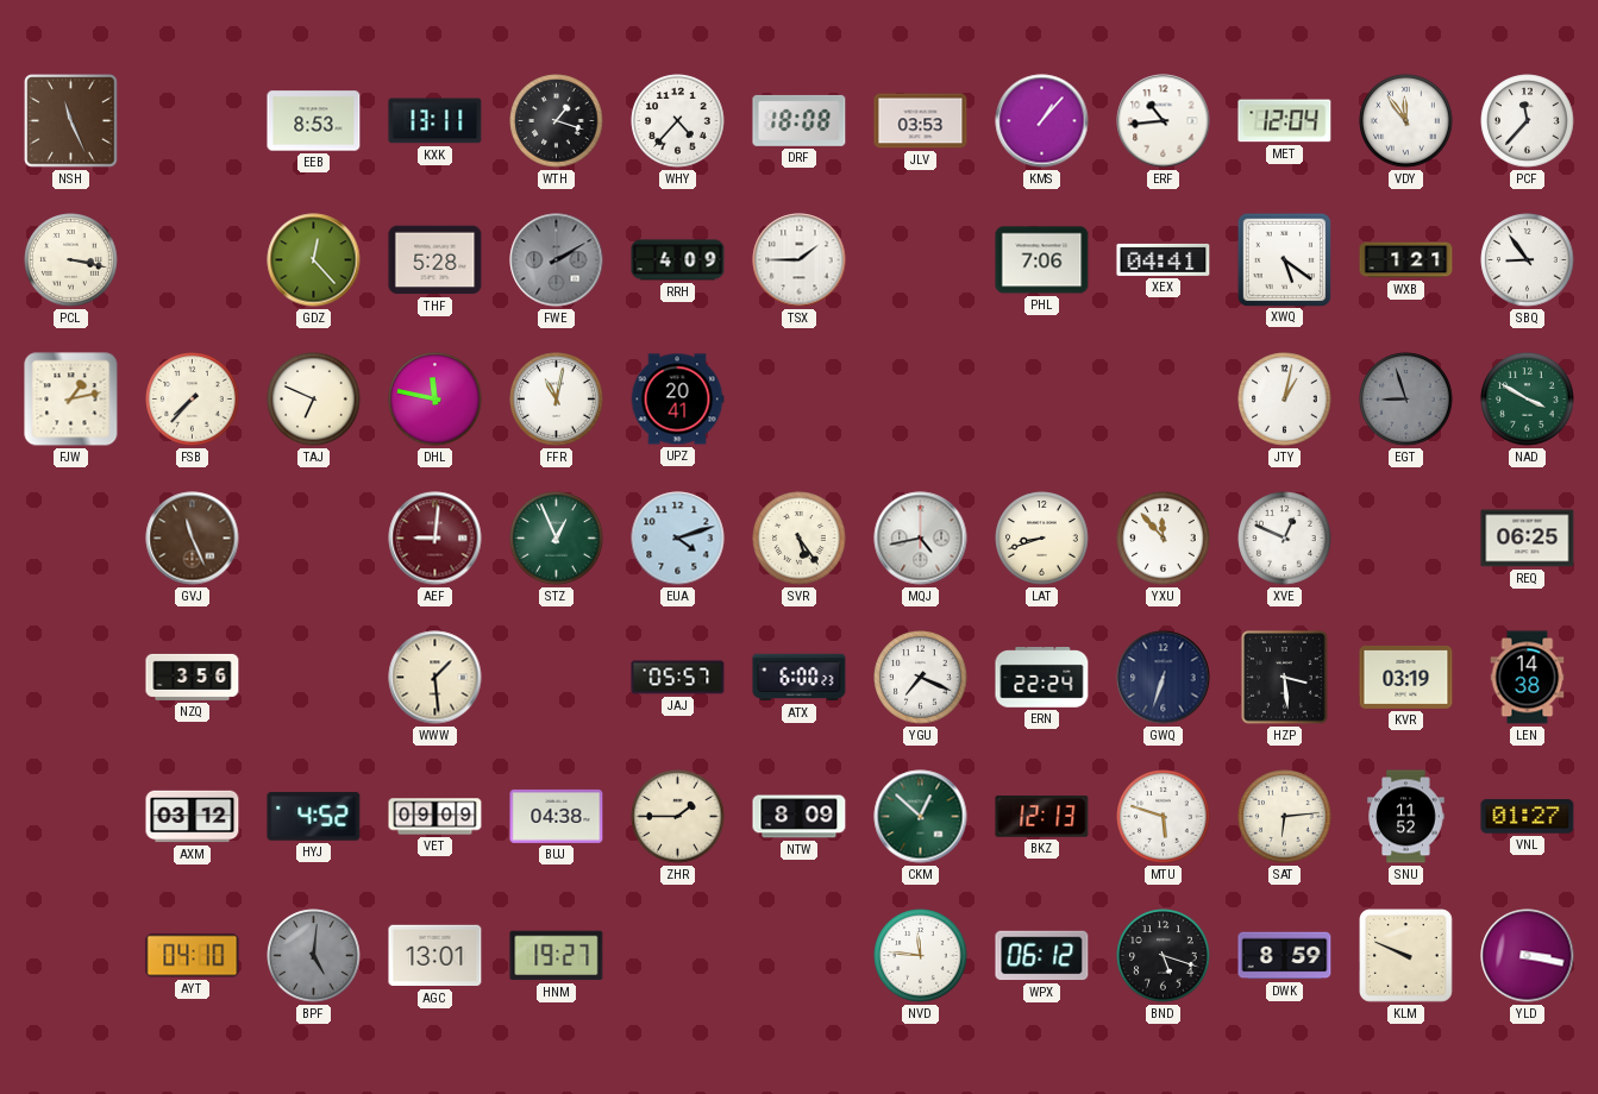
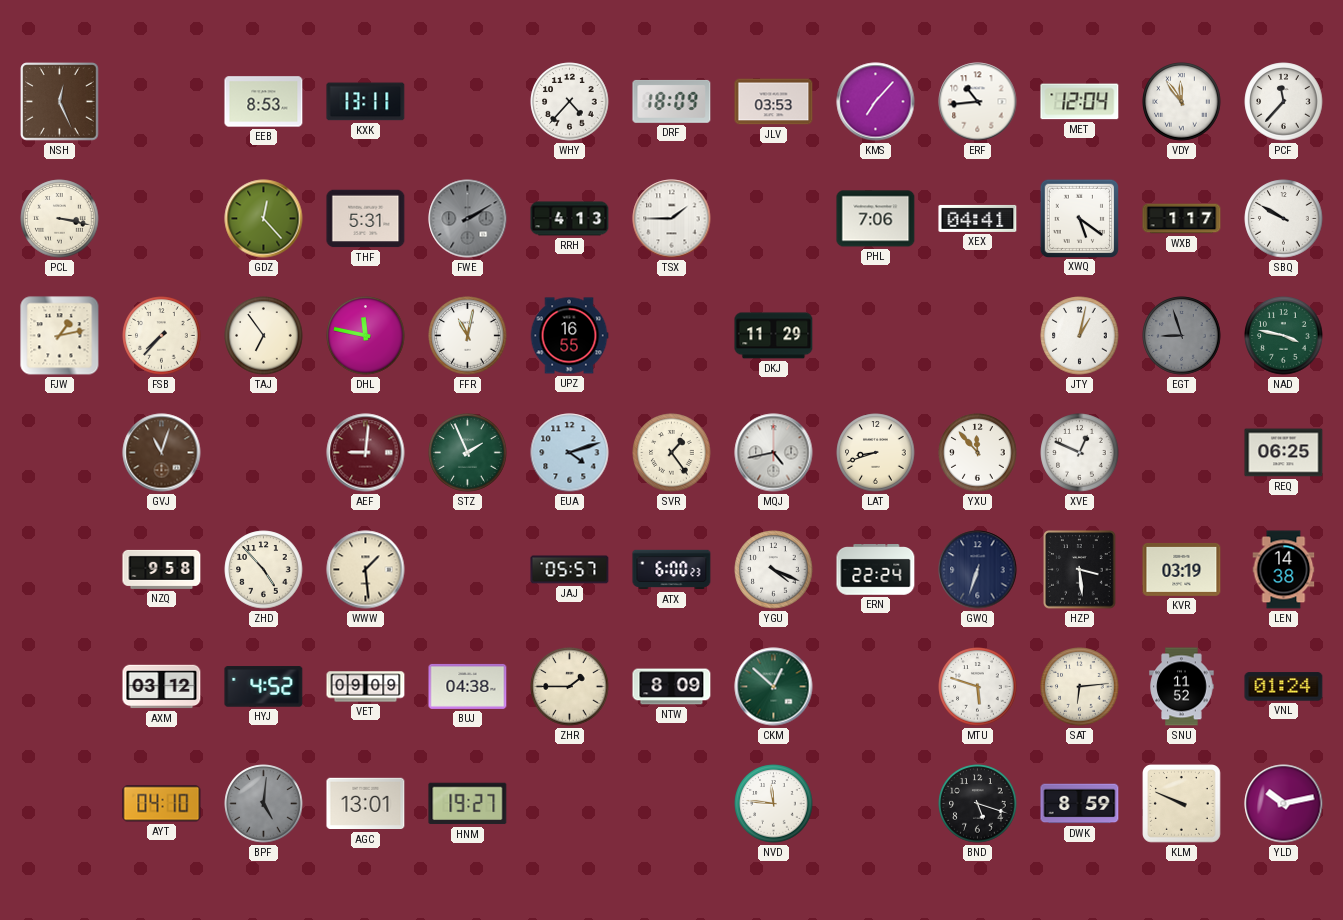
NSH: 11:26 -> 12:26
WTH: 1:18 -> none
DRF: 18:08 -> 18:09
KMS: 1:07 -> 7:07
THF: 5:28 -> 5:31
RRH: 4:09 -> 4:13
WXB: 1:21 -> 1:17
SBQ: 8:54 -> 9:50
TAJ: 6:49 -> 6:54
UPZ: 20:41 -> 16:55
DKJ: none -> 11:29
NAD: 3:50 -> 3:47
GVJ: 11:26 -> 11:03
STZ: 12:56 -> 1:56
SVR: 5:24 -> 1:24
NZQ: 3:56 -> 9:58
ZHD: none -> 4:53
YGU: 7:19 -> 4:19
BKZ: 12:13 -> none
VNL: 01:27 -> 01:24
WPX: 06:12 -> none
YLD: 3:17 -> 10:13
